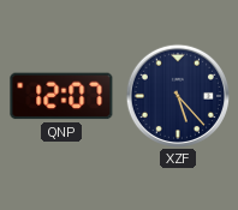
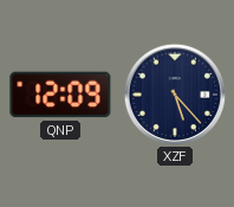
QNP: 12:07 -> 12:09
